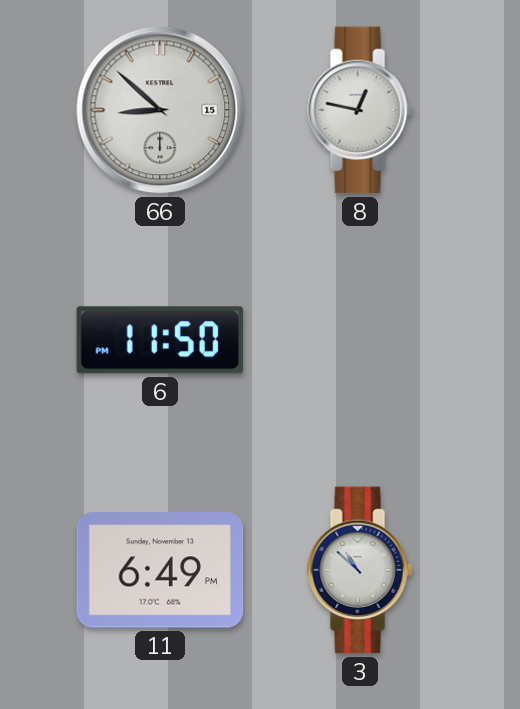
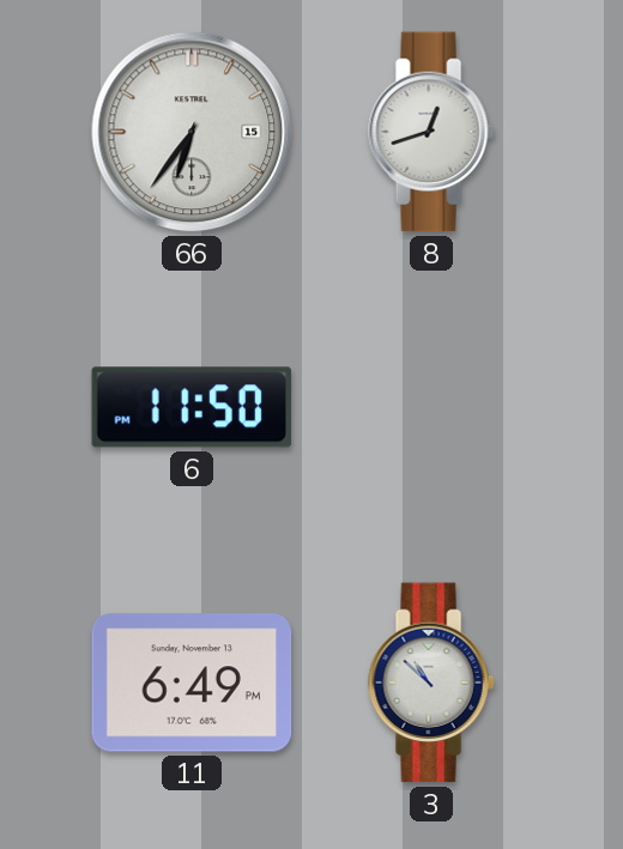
66: 8:52 -> 6:36
8: 12:47 -> 12:42
